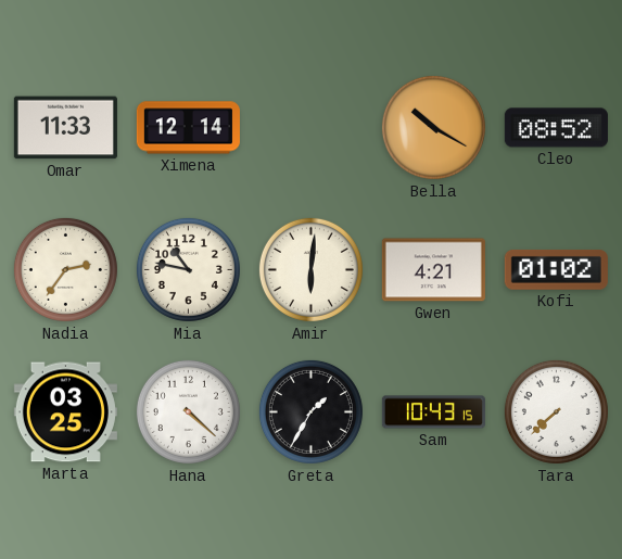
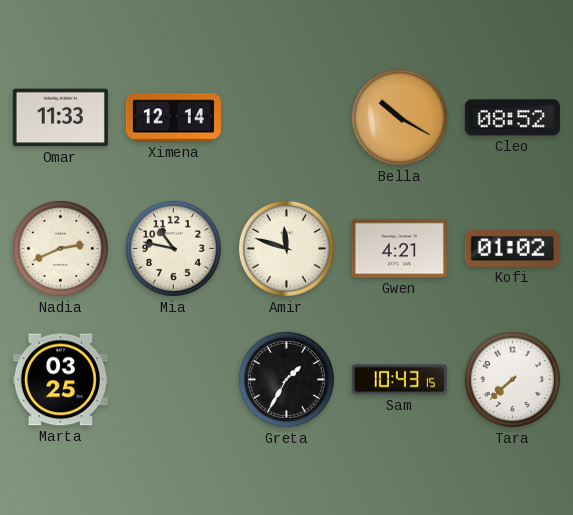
Nadia: 2:36 -> 2:41
Amir: 6:01 -> 11:48
Hana: 4:22 -> none
